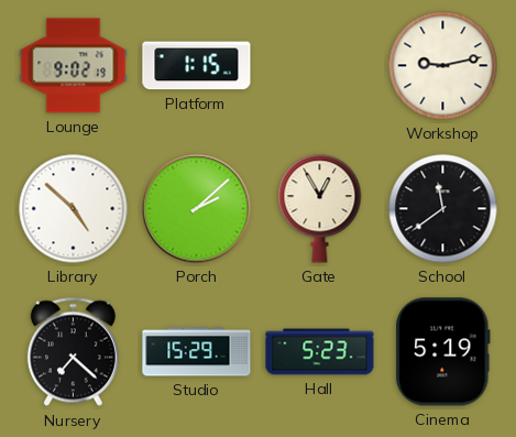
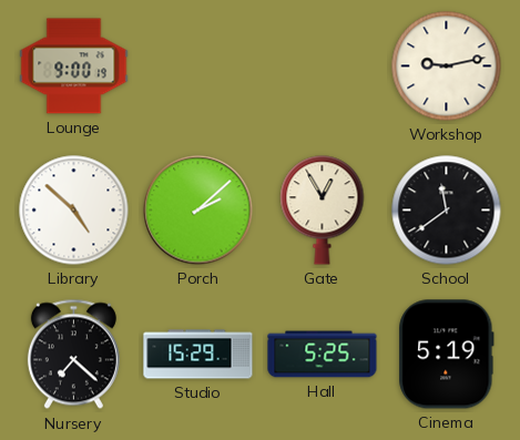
Lounge: 9:02 -> 9:00
Platform: 1:15 -> none
Hall: 5:23 -> 5:25
